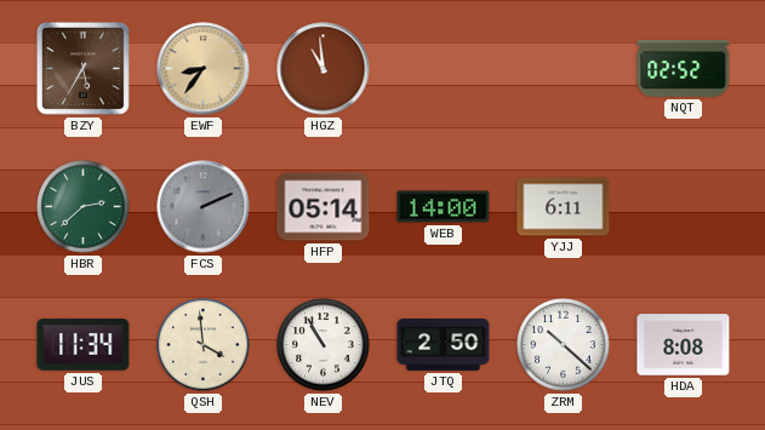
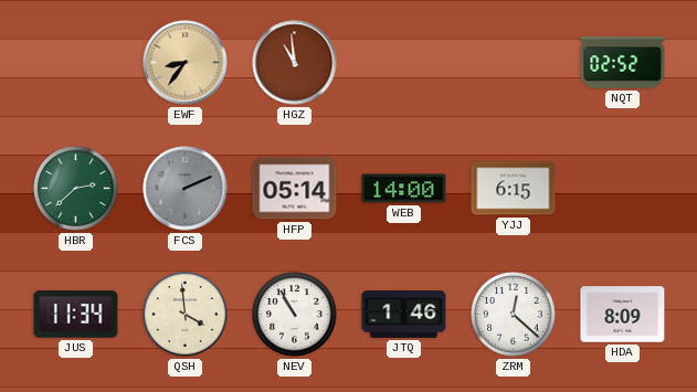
BZY: 5:35 -> none
YJJ: 6:11 -> 6:15
JTQ: 2:50 -> 1:46
ZRM: 10:22 -> 12:22
HDA: 8:08 -> 8:09
